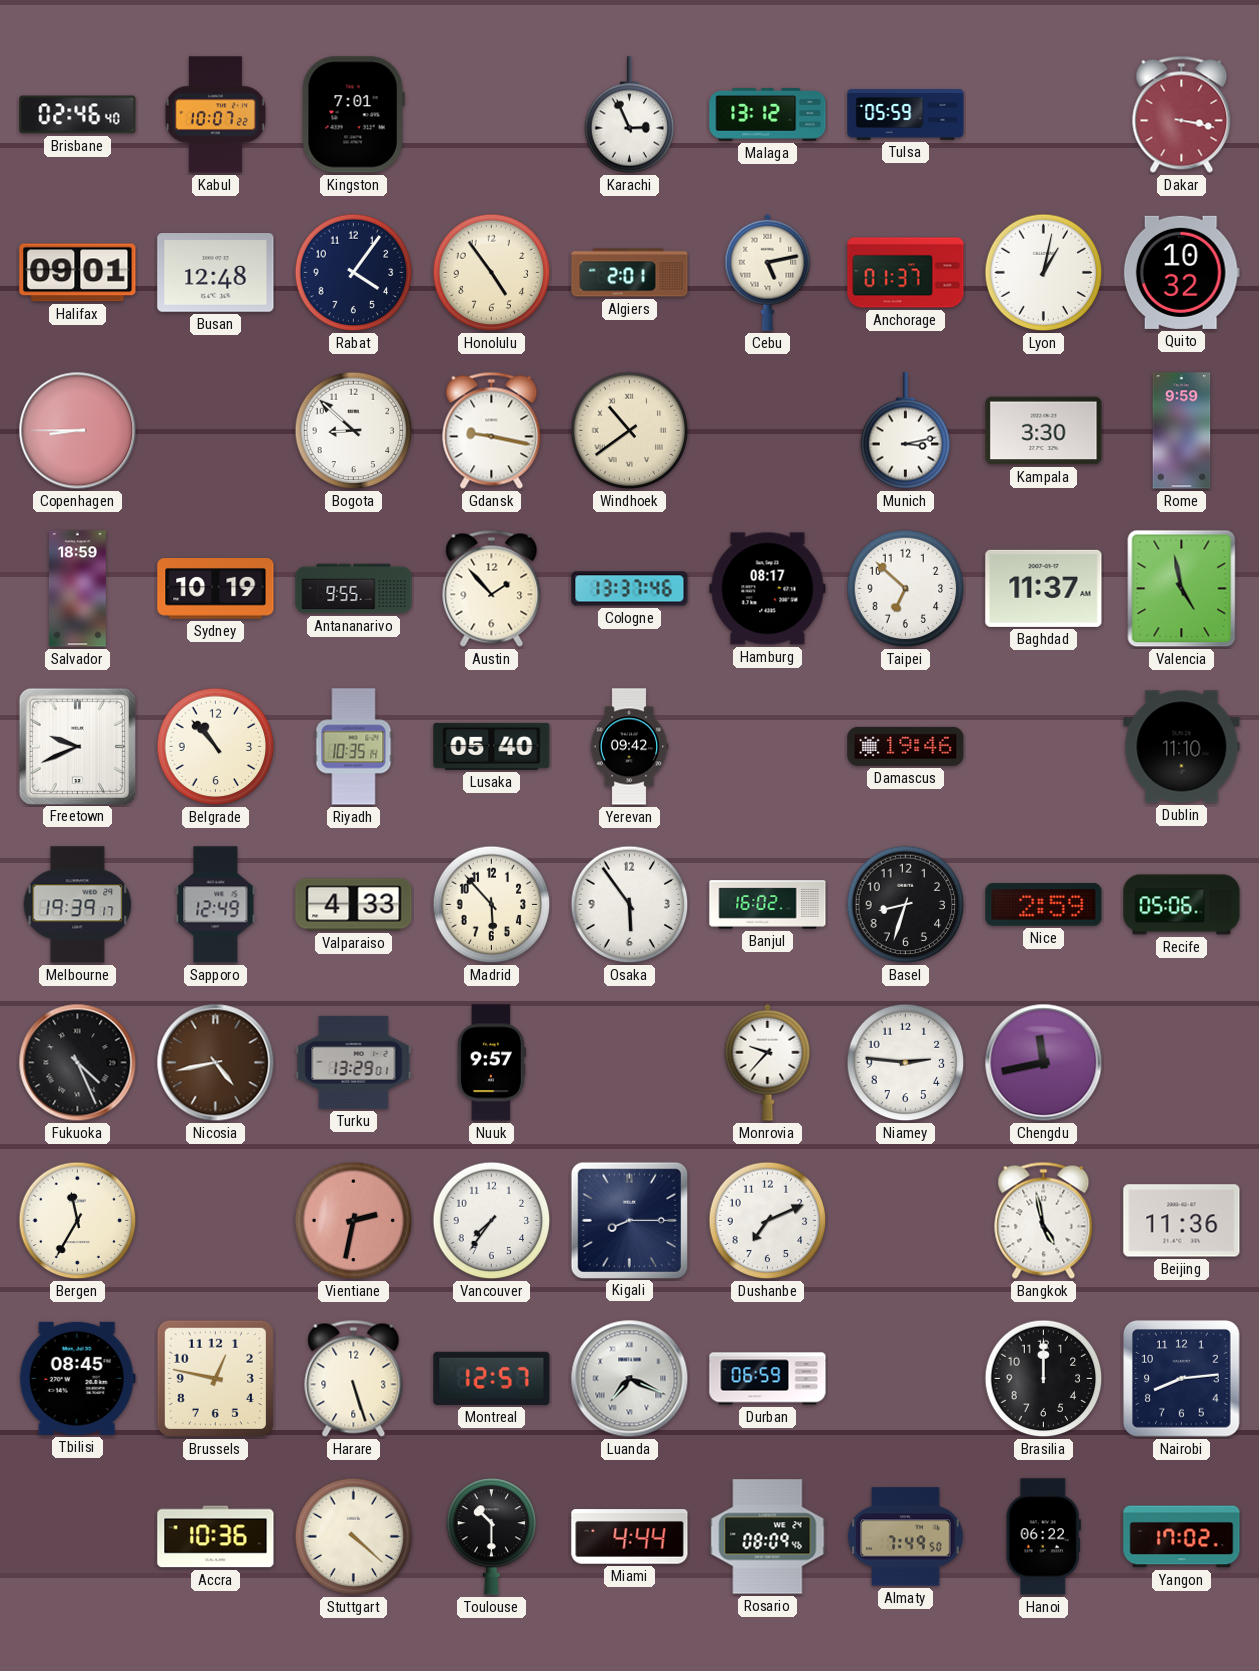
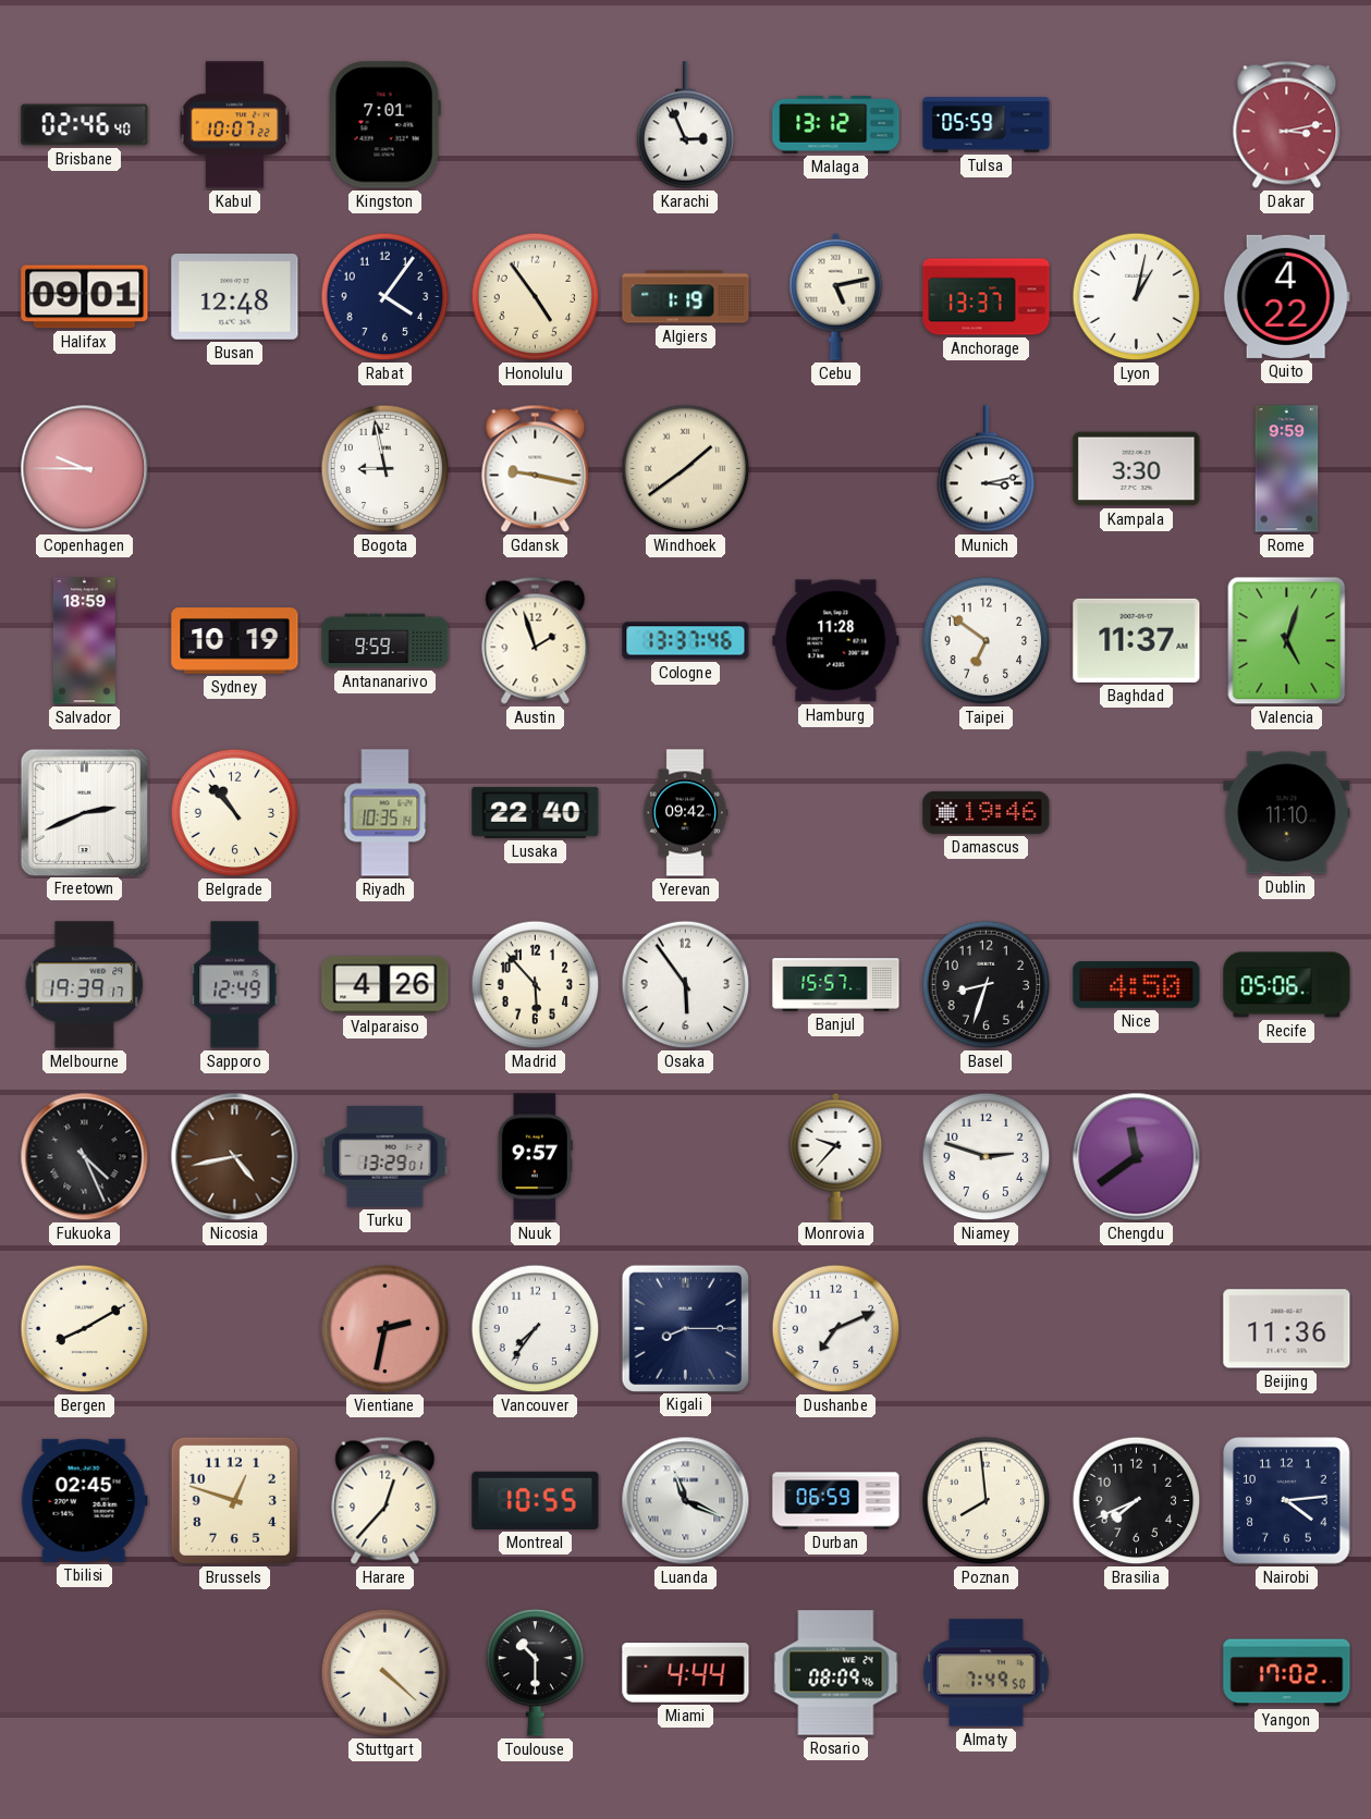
Dakar: 3:17 -> 3:13
Algiers: 2:01 -> 1:19
Anchorage: 01:37 -> 13:37
Quito: 10:32 -> 4:22
Copenhagen: 8:45 -> 9:45
Bogota: 8:52 -> 8:58
Windhoek: 10:39 -> 1:39
Antananarivo: 9:55 -> 9:59
Austin: 1:53 -> 1:57
Hamburg: 08:17 -> 11:28
Taipei: 6:52 -> 6:51
Valencia: 4:58 -> 5:03
Freetown: 9:41 -> 2:41
Lusaka: 05:40 -> 22:40
Valparaiso: 4:33 -> 4:26
Banjul: 16:02 -> 15:57
Nice: 2:59 -> 4:50
Niamey: 2:46 -> 2:48
Chengdu: 11:43 -> 11:39
Bergen: 11:35 -> 8:10
Bangkok: 4:58 -> none
Tbilisi: 08:45 -> 02:45
Brussels: 12:47 -> 12:48
Harare: 5:27 -> 12:37
Montreal: 12:57 -> 10:55
Luanda: 7:19 -> 11:19
Poznan: none -> 7:59
Brasilia: 12:00 -> 7:41
Nairobi: 8:14 -> 4:14
Accra: 10:36 -> none
Hanoi: 06:22 -> none
